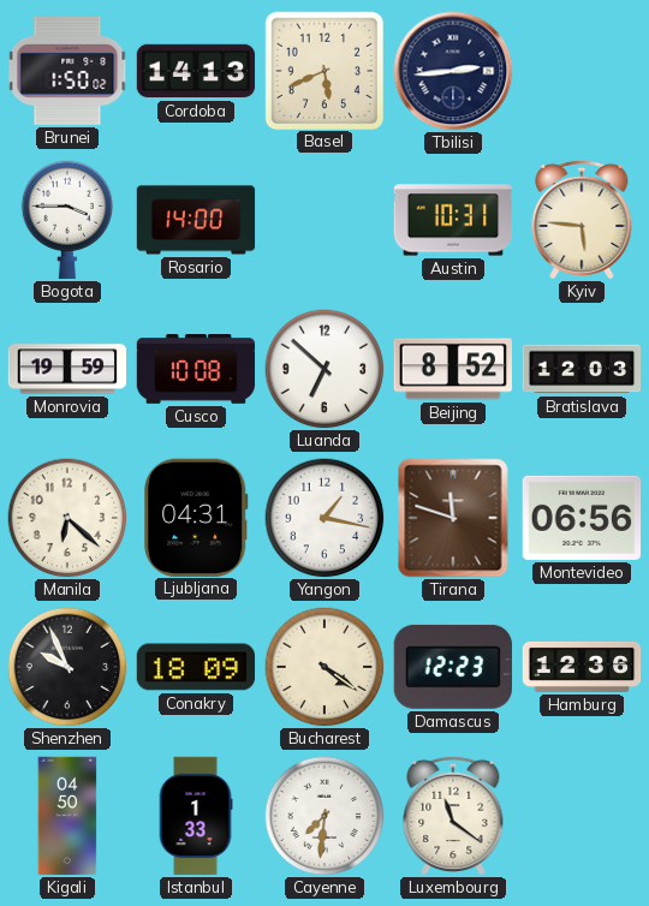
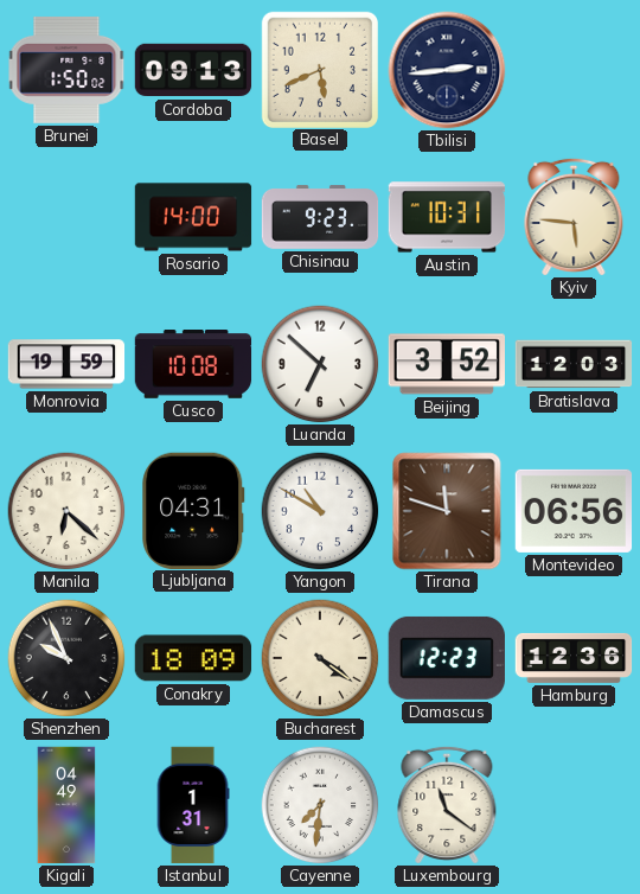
Cordoba: 14:13 -> 09:13
Bogota: 3:45 -> none
Chisinau: none -> 9:23
Beijing: 8:52 -> 3:52
Yangon: 1:17 -> 10:50
Kigali: 04:50 -> 04:49
Istanbul: 1:33 -> 1:31
